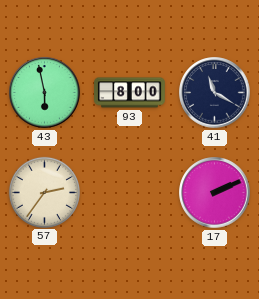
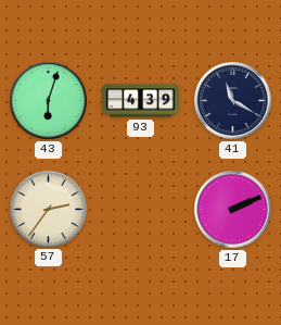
43: 5:58 -> 6:03
93: 8:00 -> 4:39
